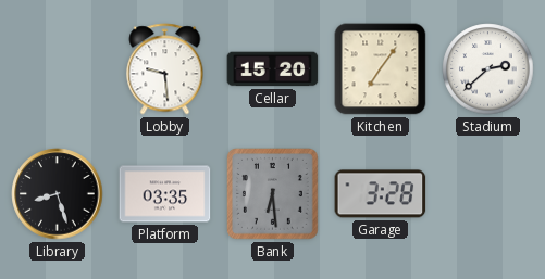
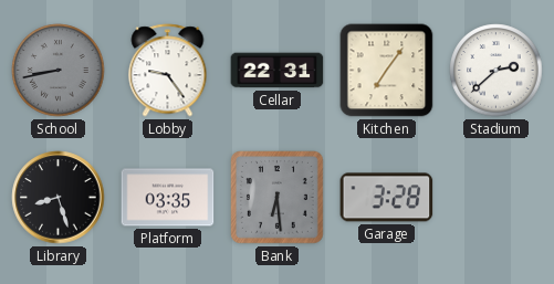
School: none -> 8:43
Lobby: 9:29 -> 9:24
Cellar: 15:20 -> 22:31
